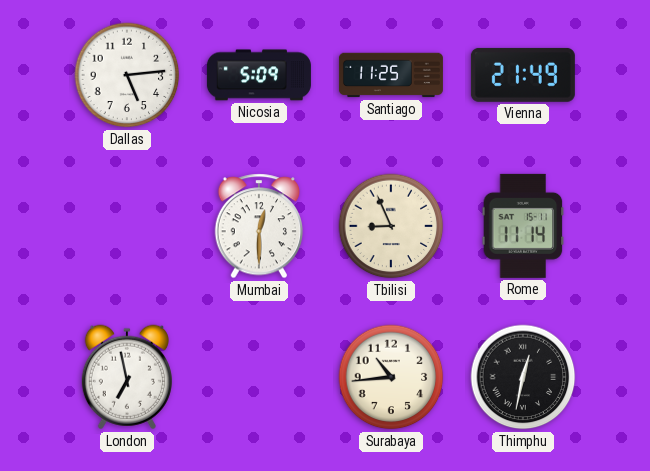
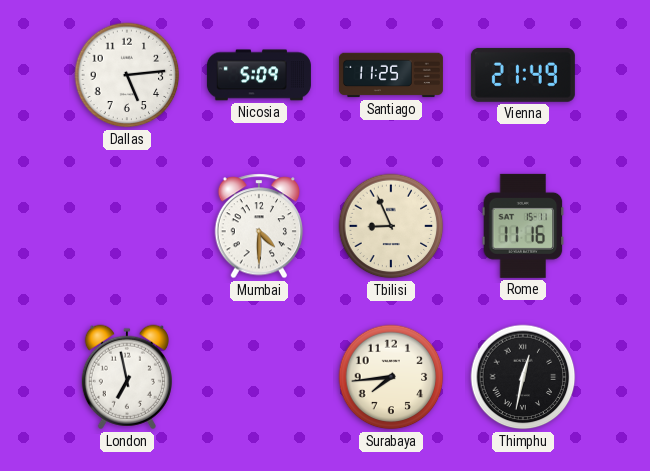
Mumbai: 12:30 -> 4:30
Rome: 11:14 -> 11:16
Surabaya: 10:44 -> 7:44
